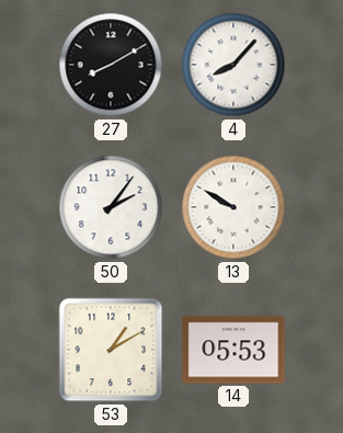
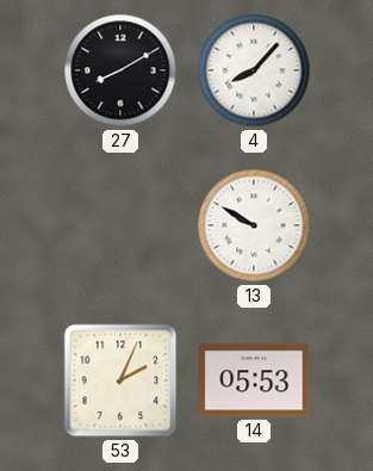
50: 2:06 -> none
53: 1:10 -> 2:04
